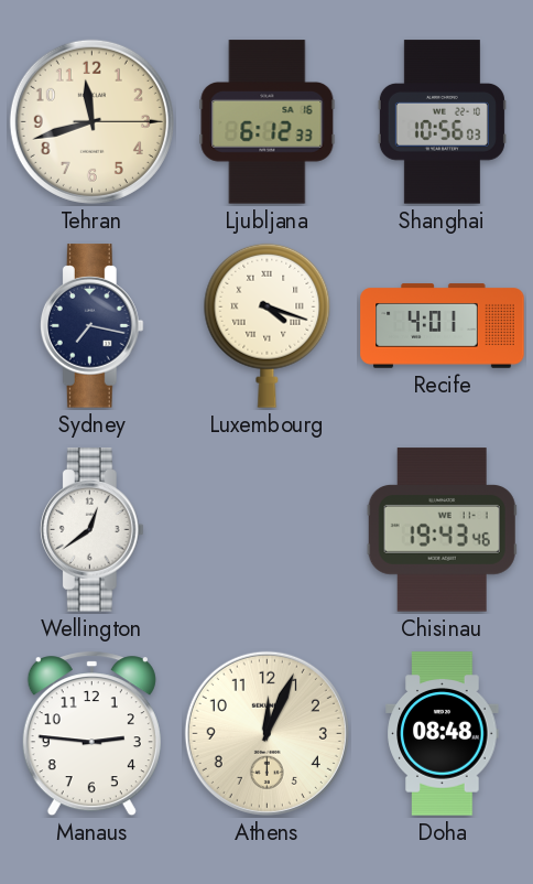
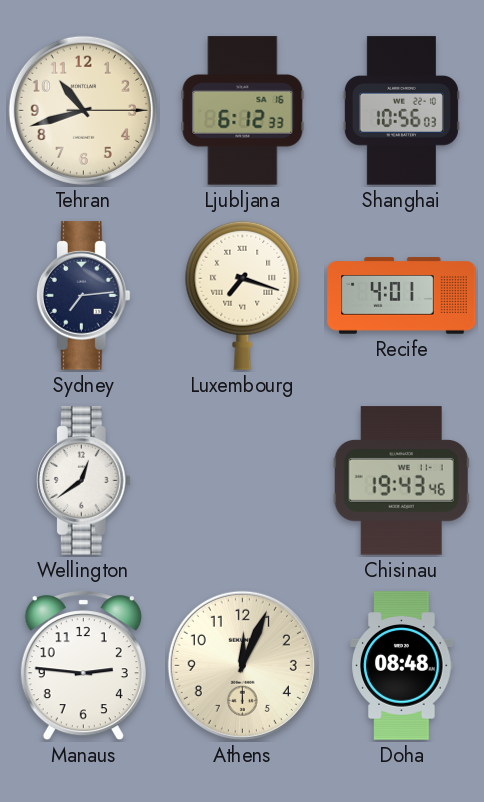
Tehran: 11:42 -> 10:42
Sydney: 7:17 -> 7:14
Luxembourg: 4:18 -> 7:18
